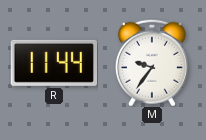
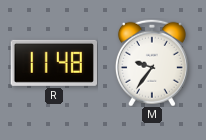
R: 11:44 -> 11:48
